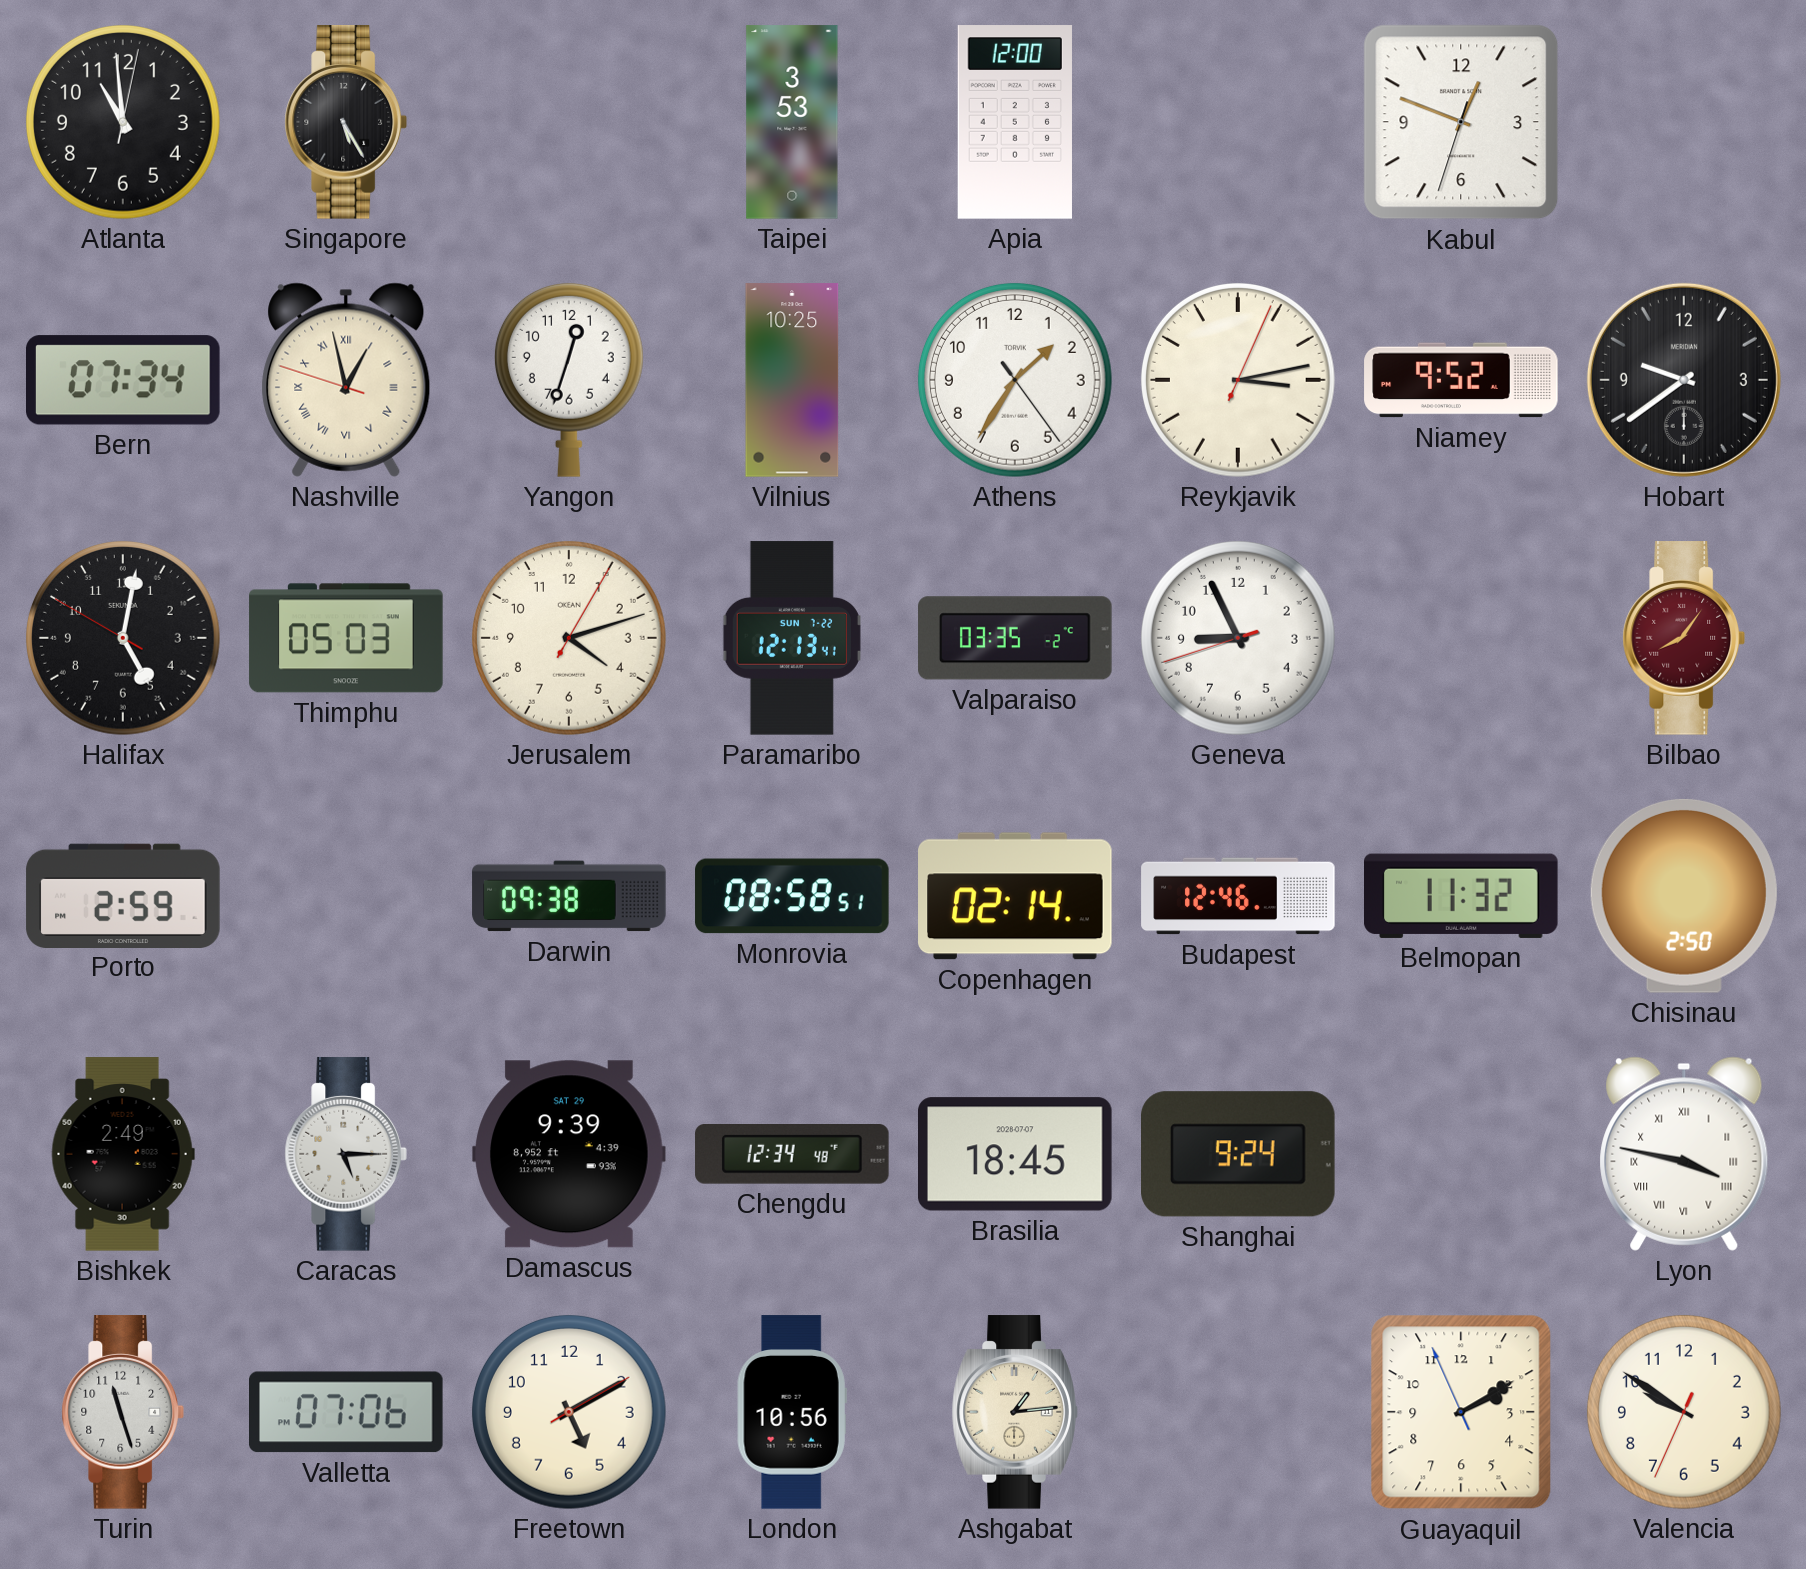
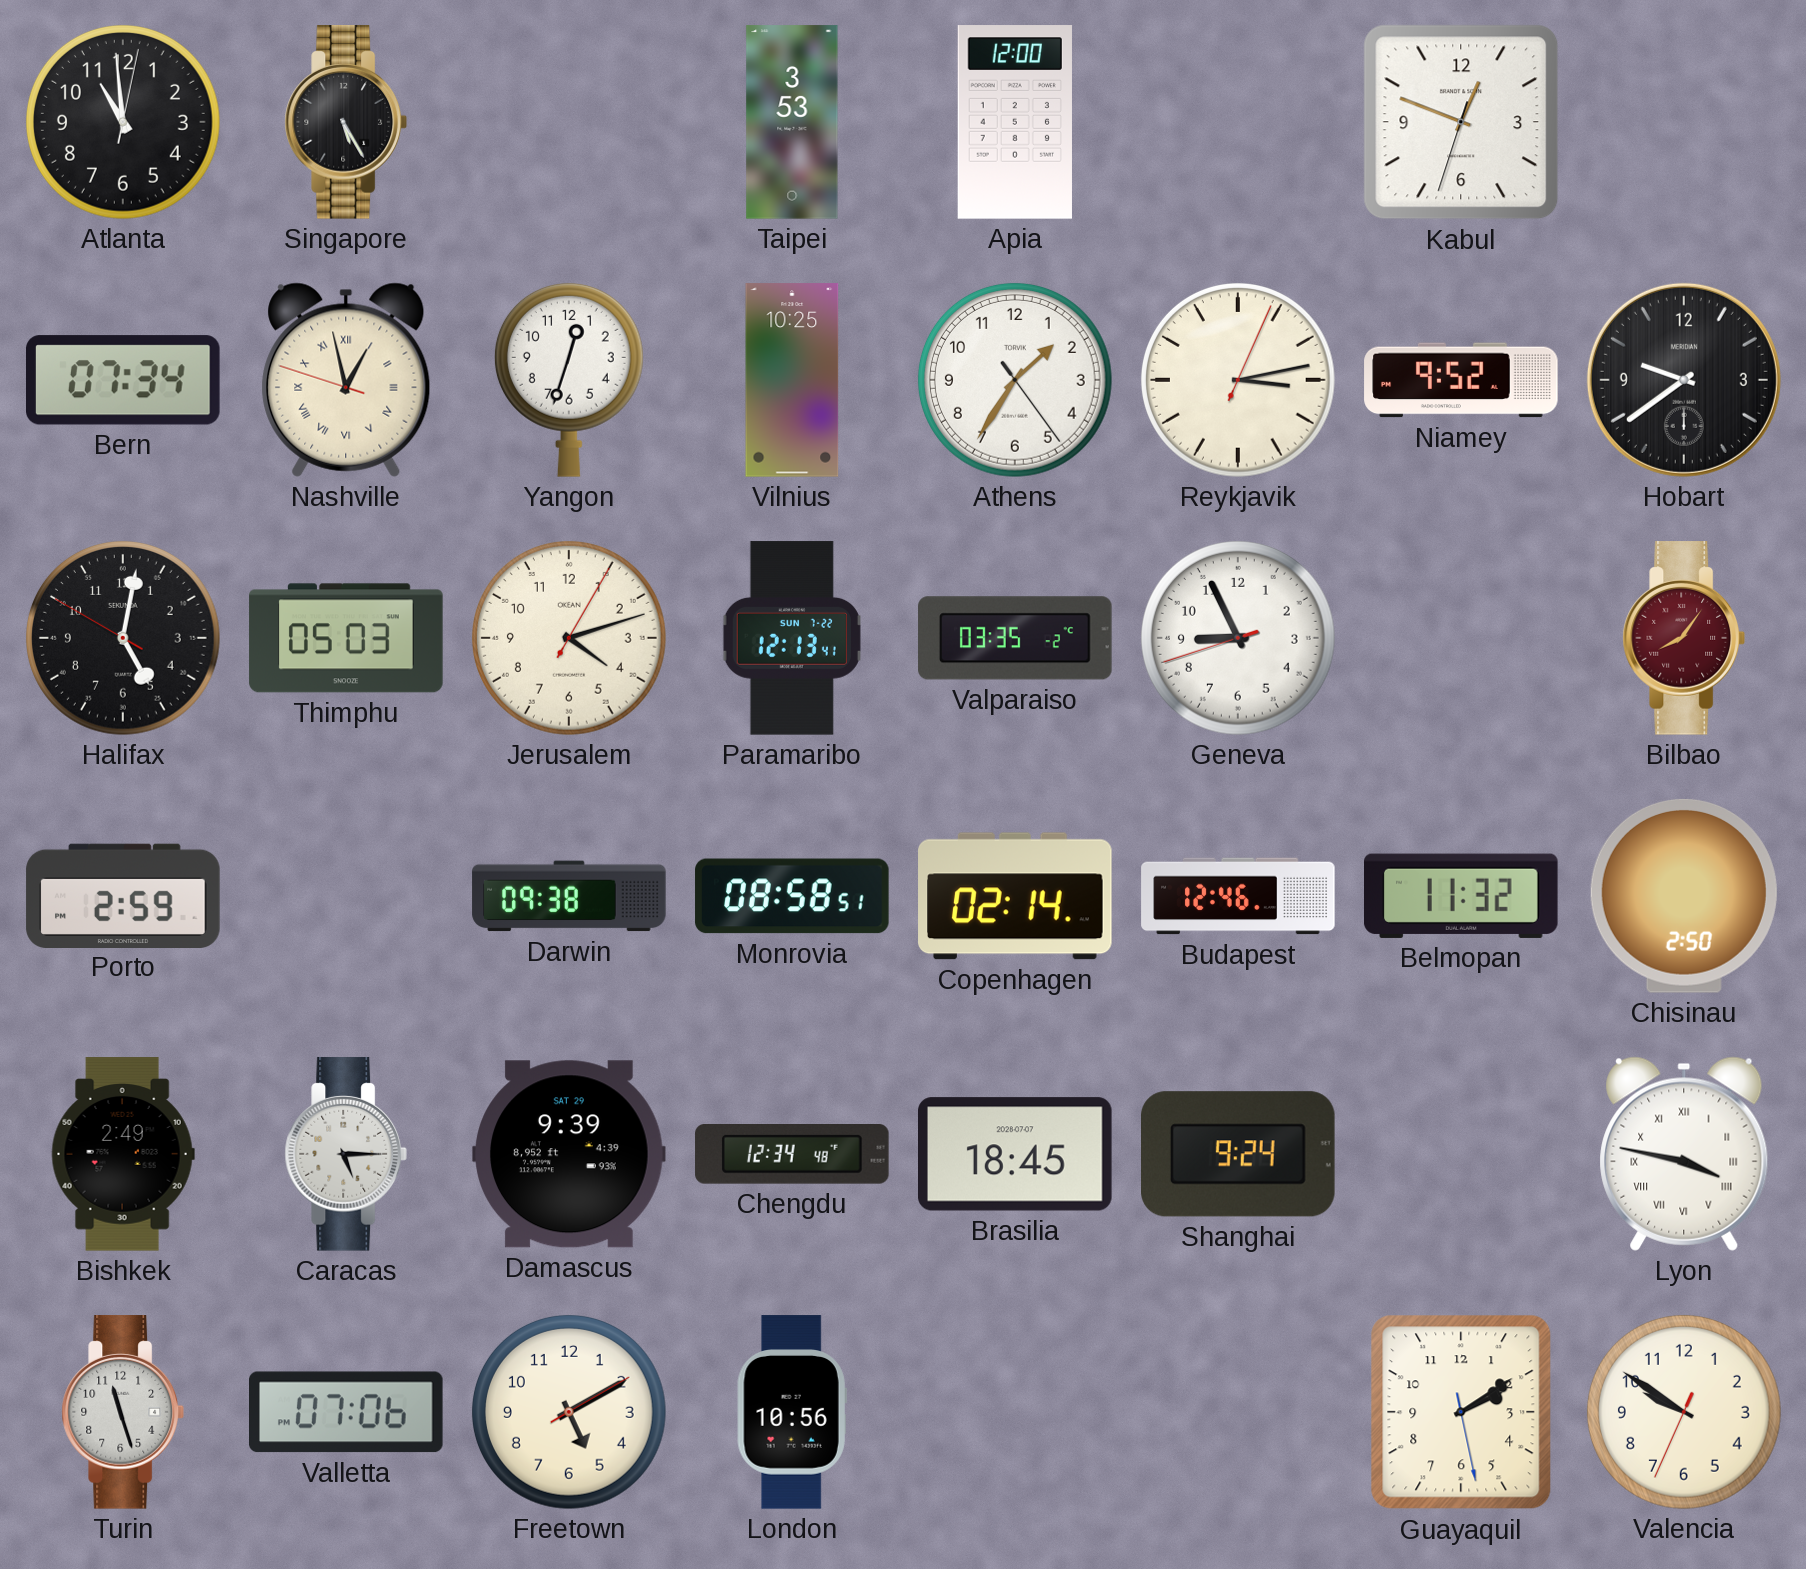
Ashgabat: 1:14 -> none
Guayaquil: 2:09:56 -> 2:09:28
